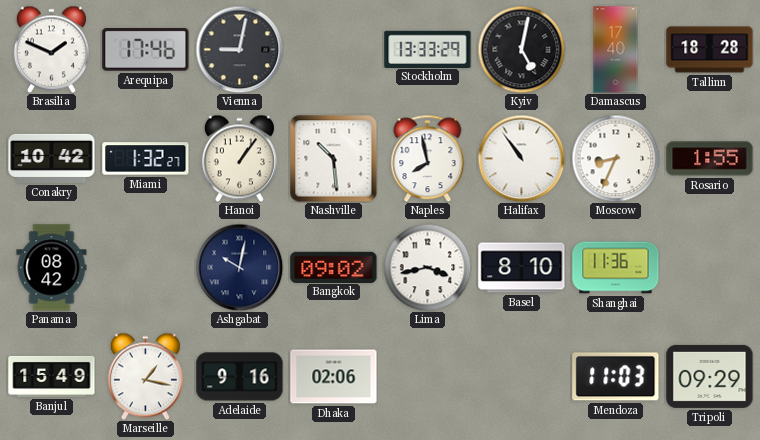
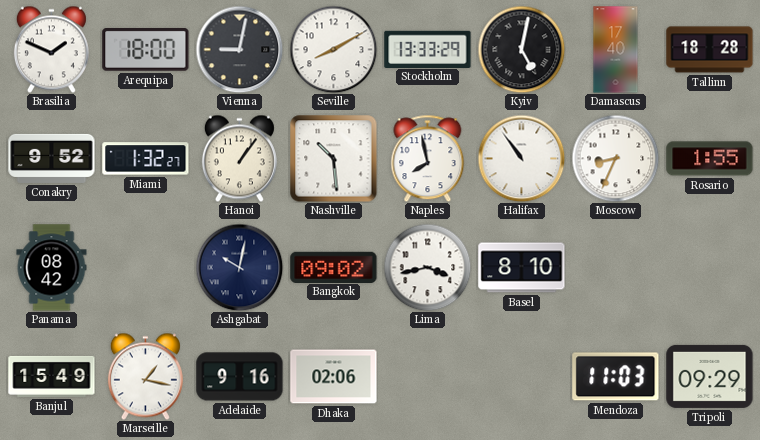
Arequipa: 17:46 -> 18:00
Seville: none -> 8:10
Conakry: 10:42 -> 9:52
Shanghai: 11:36 -> none
